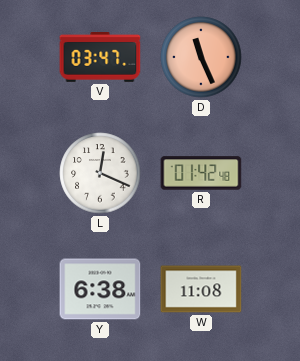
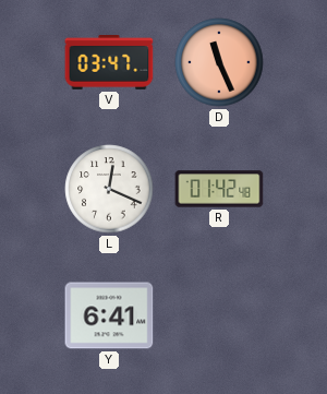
Y: 6:38 -> 6:41
W: 11:08 -> none
